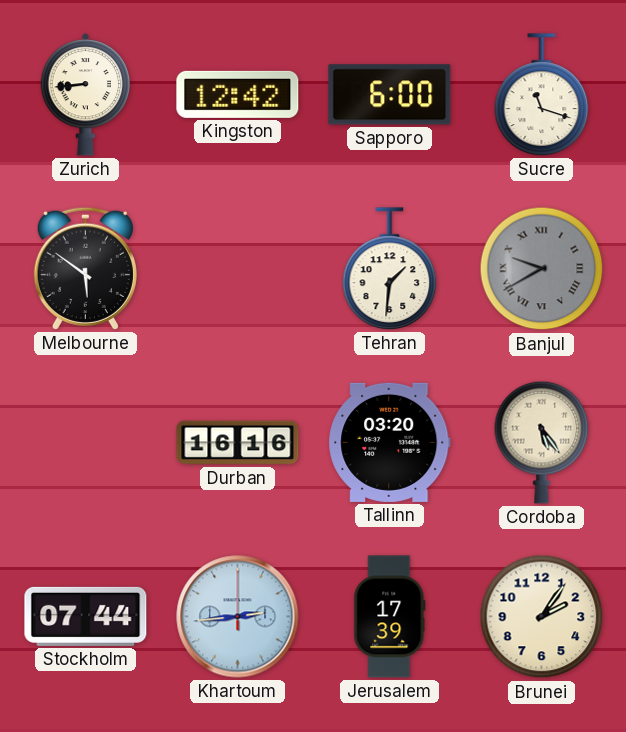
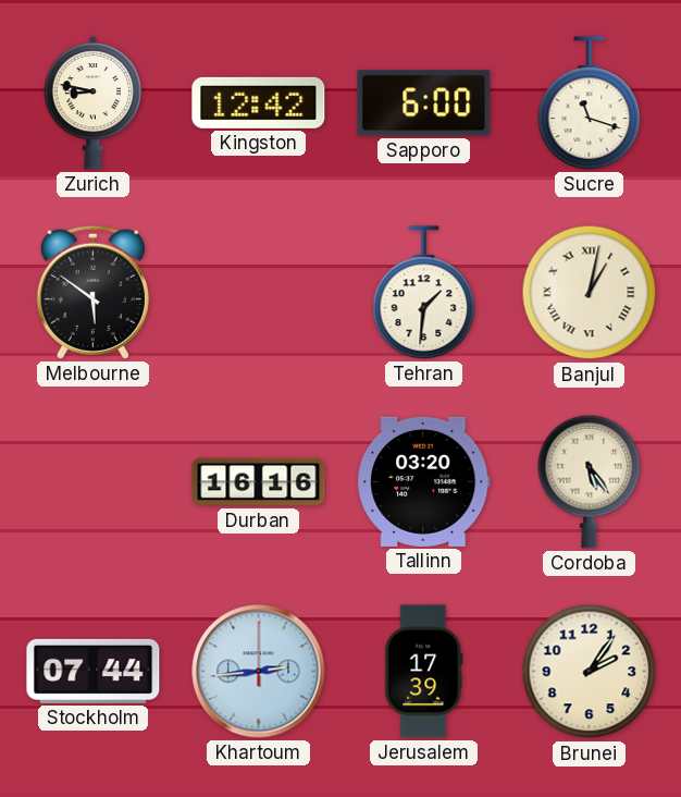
Zurich: 8:44 -> 8:47
Banjul: 9:40 -> 1:02
Banjul dial: grey -> cream
